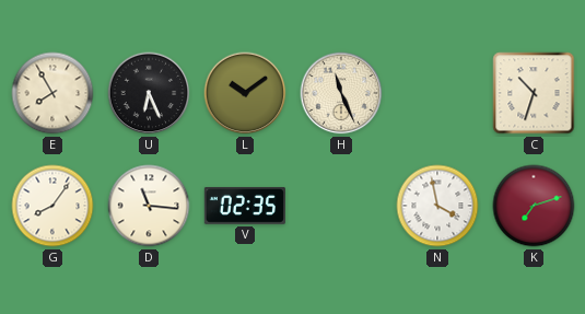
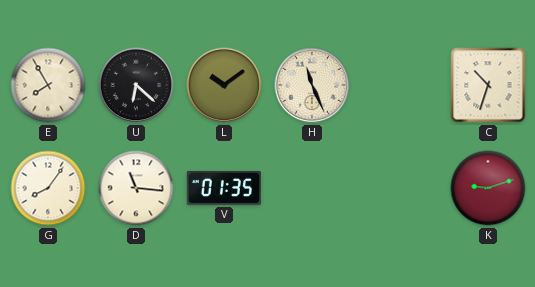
U: 6:26 -> 6:22
V: 02:35 -> 01:35
N: 3:58 -> none
K: 7:12 -> 9:12
